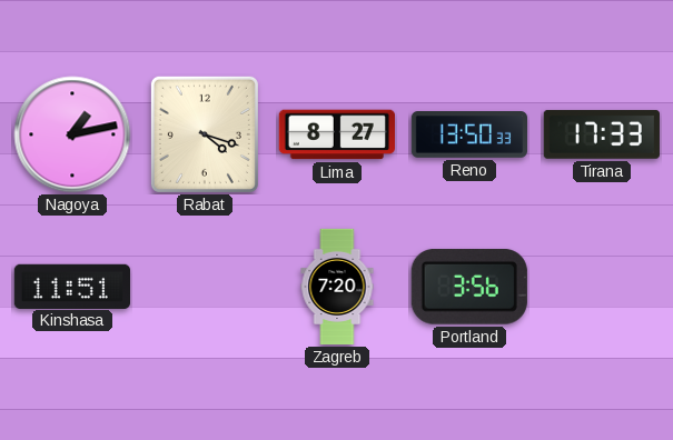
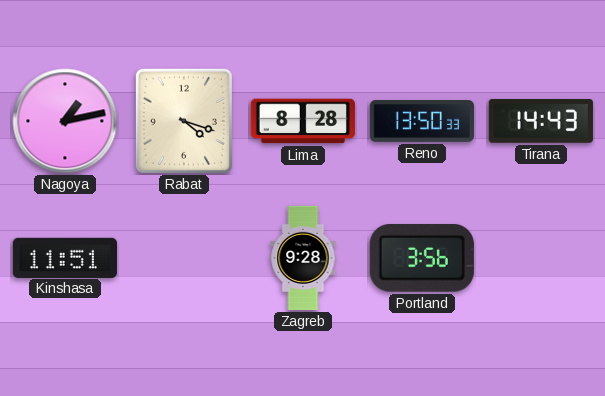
Lima: 8:27 -> 8:28
Tirana: 17:33 -> 14:43
Zagreb: 7:20 -> 9:28
